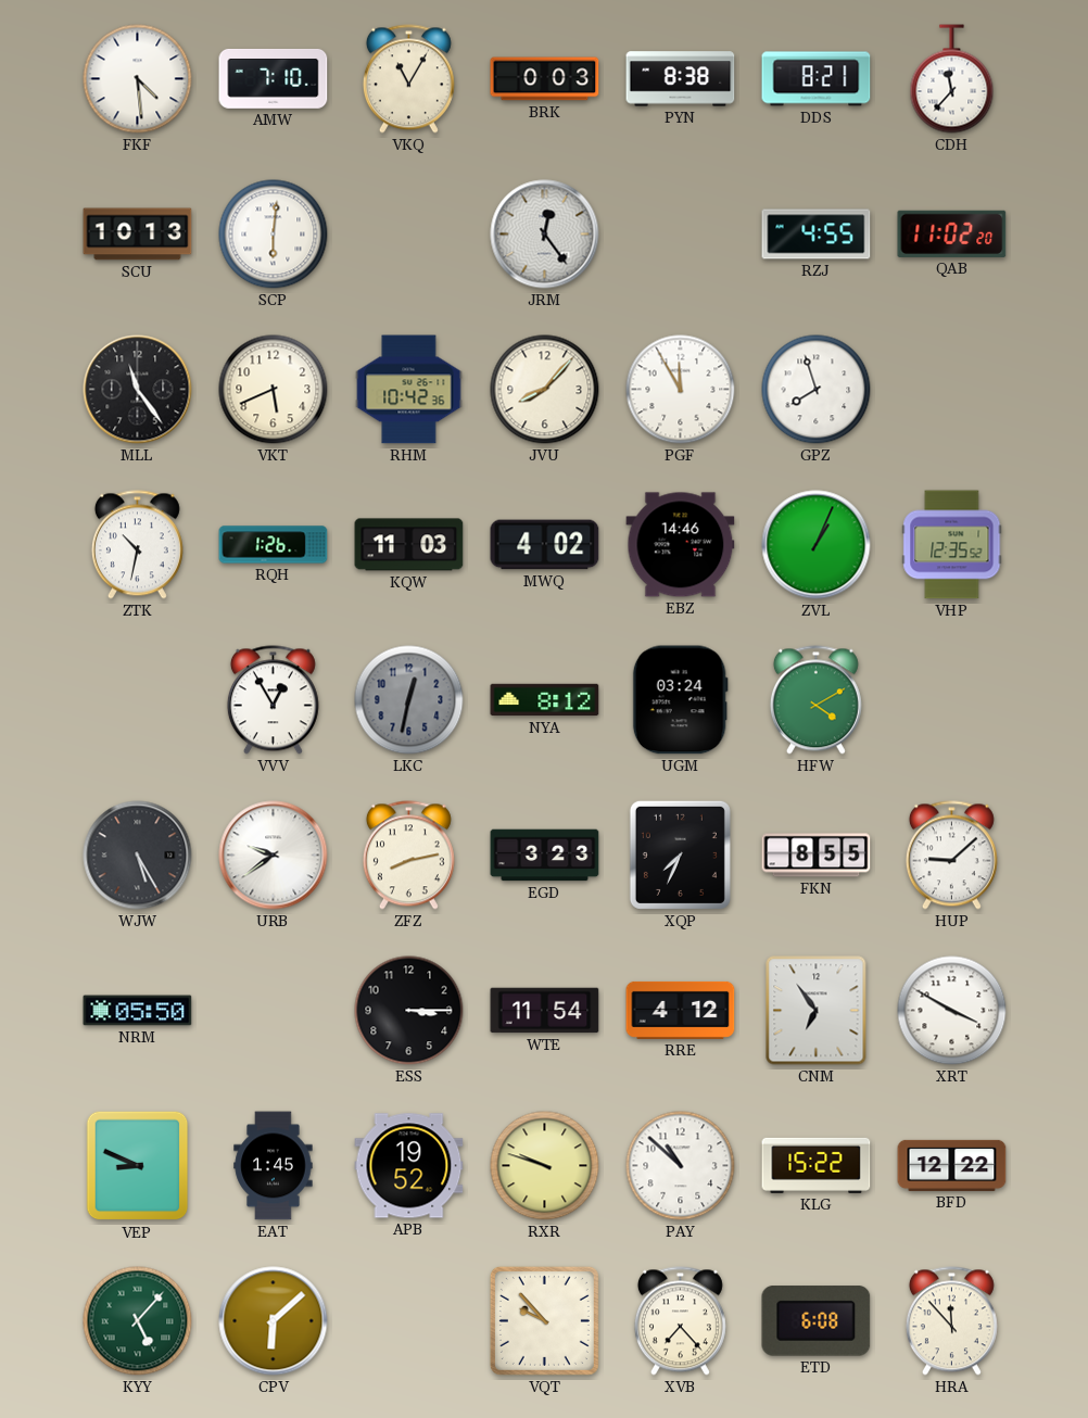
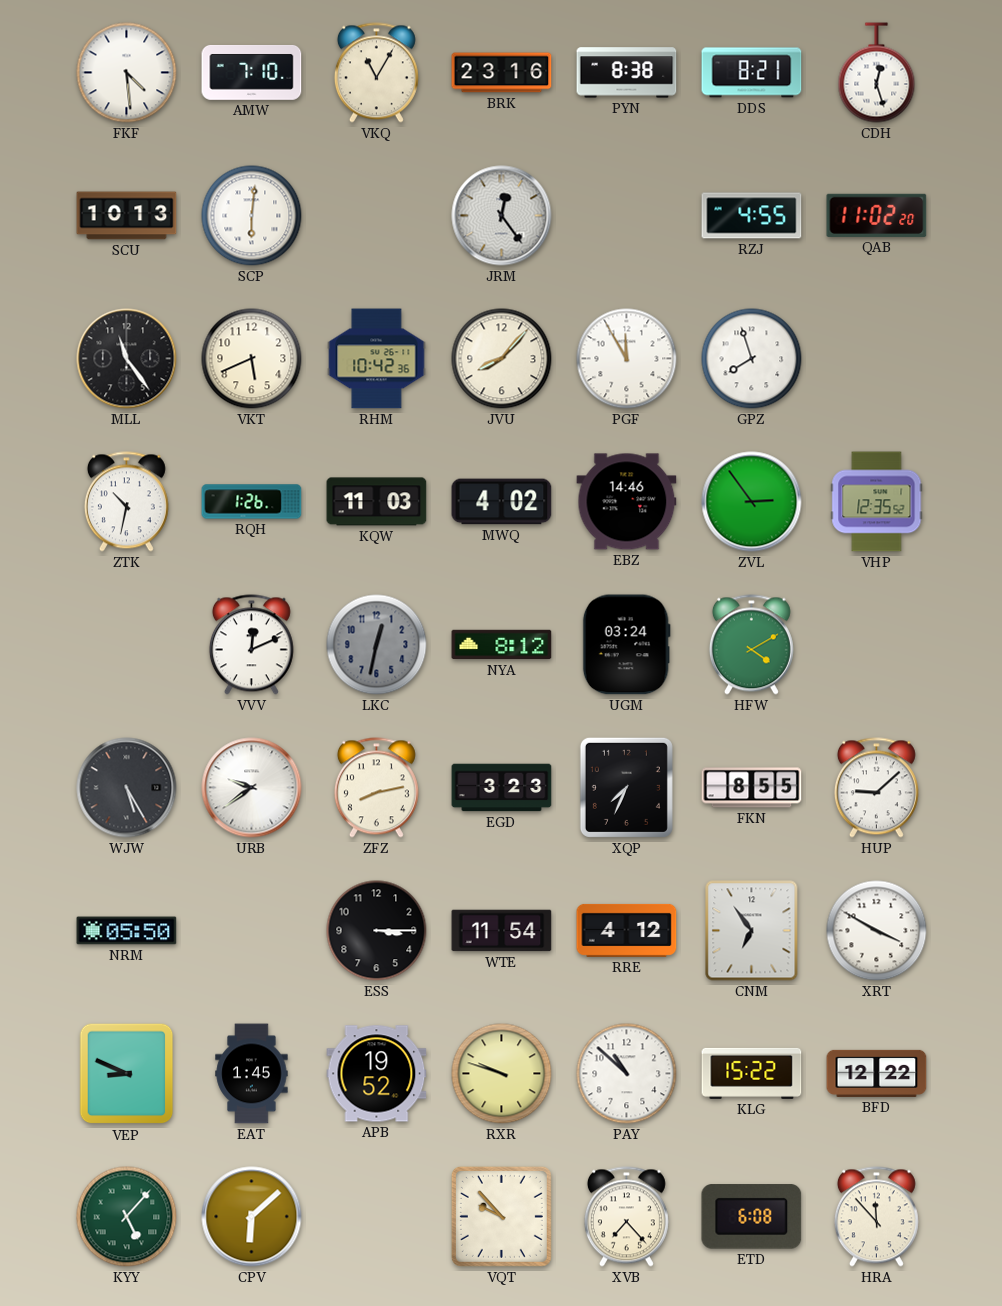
BRK: 0:03 -> 23:16
CDH: 11:37 -> 12:27
ZVL: 1:04 -> 2:54
VVV: 12:55 -> 12:11
